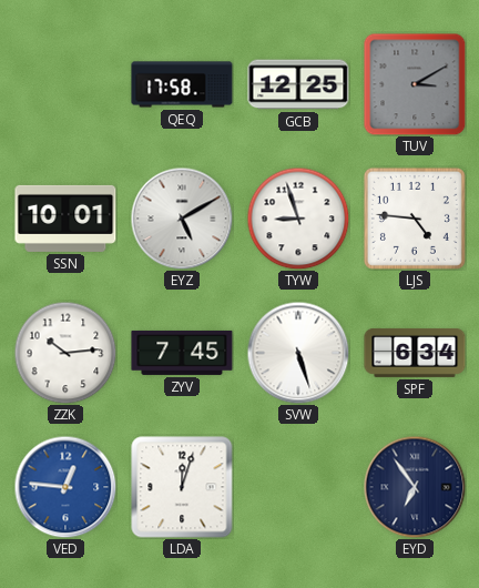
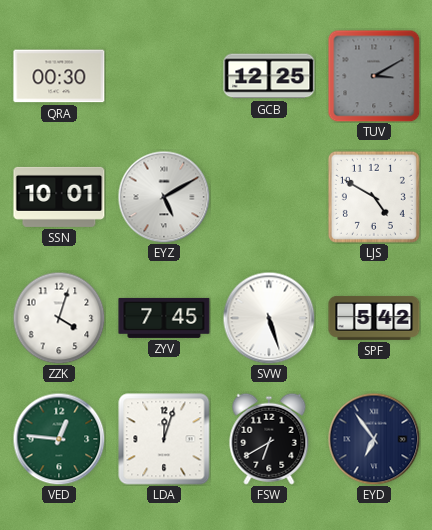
QRA: none -> 00:30
QEQ: 17:58 -> none
TYW: 8:57 -> none
LJS: 4:46 -> 4:50
ZZK: 10:14 -> 4:03
SPF: 6:34 -> 5:42
VED dial: blue -> green
FSW: none -> 6:40
